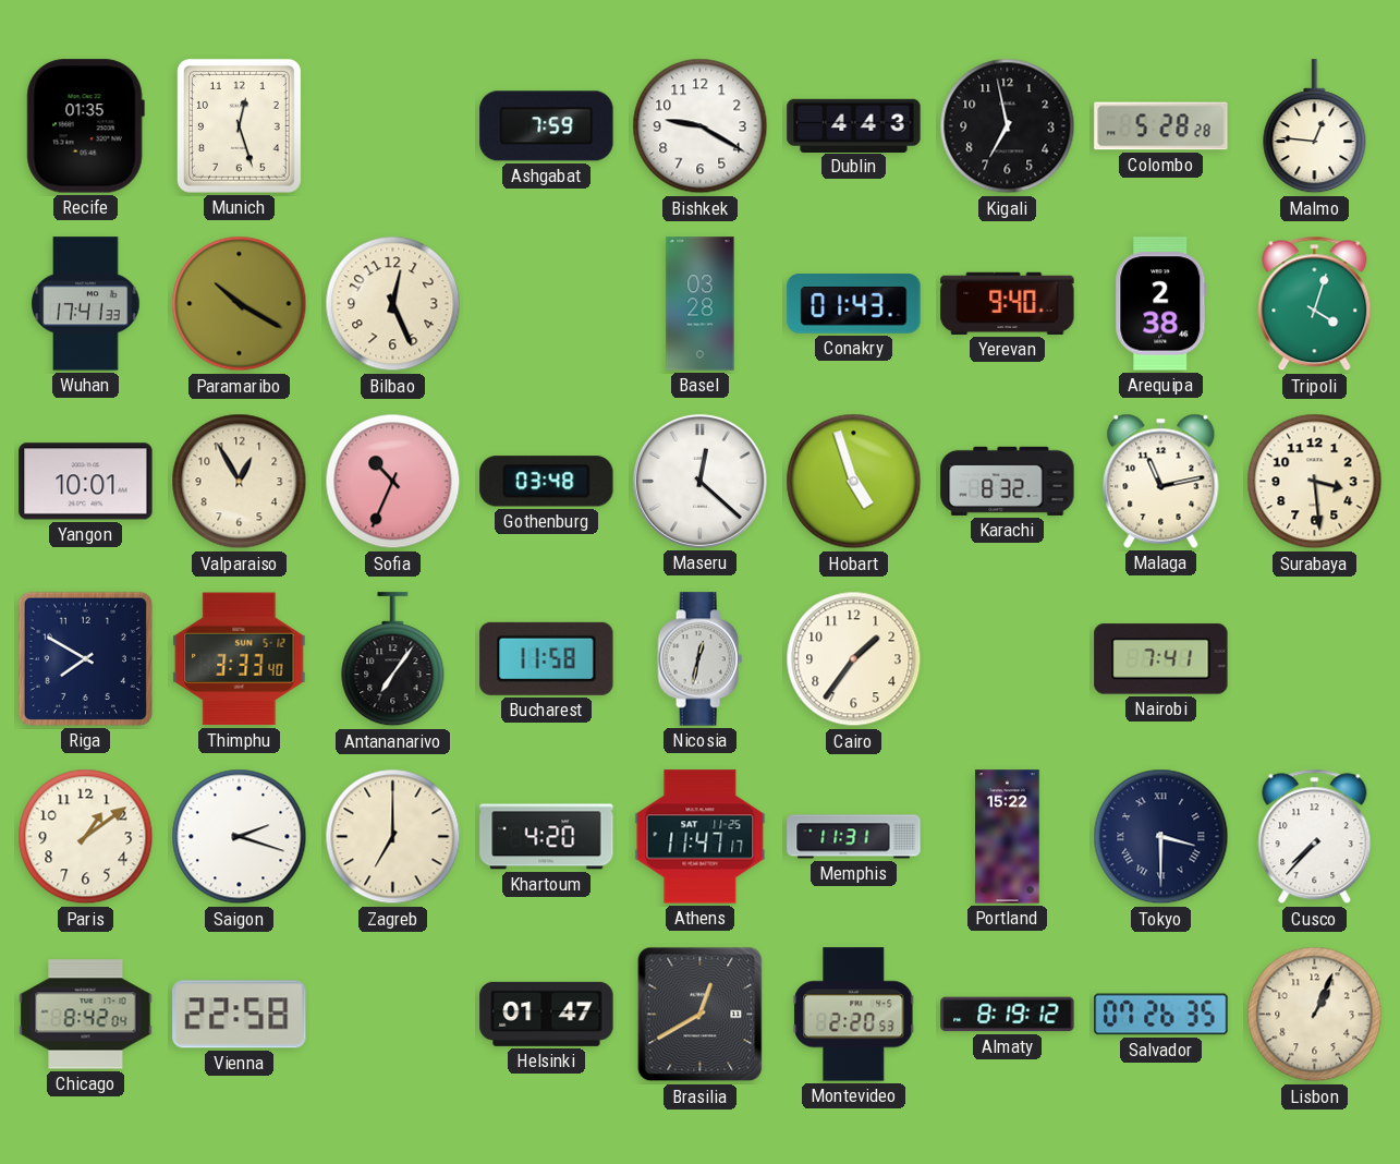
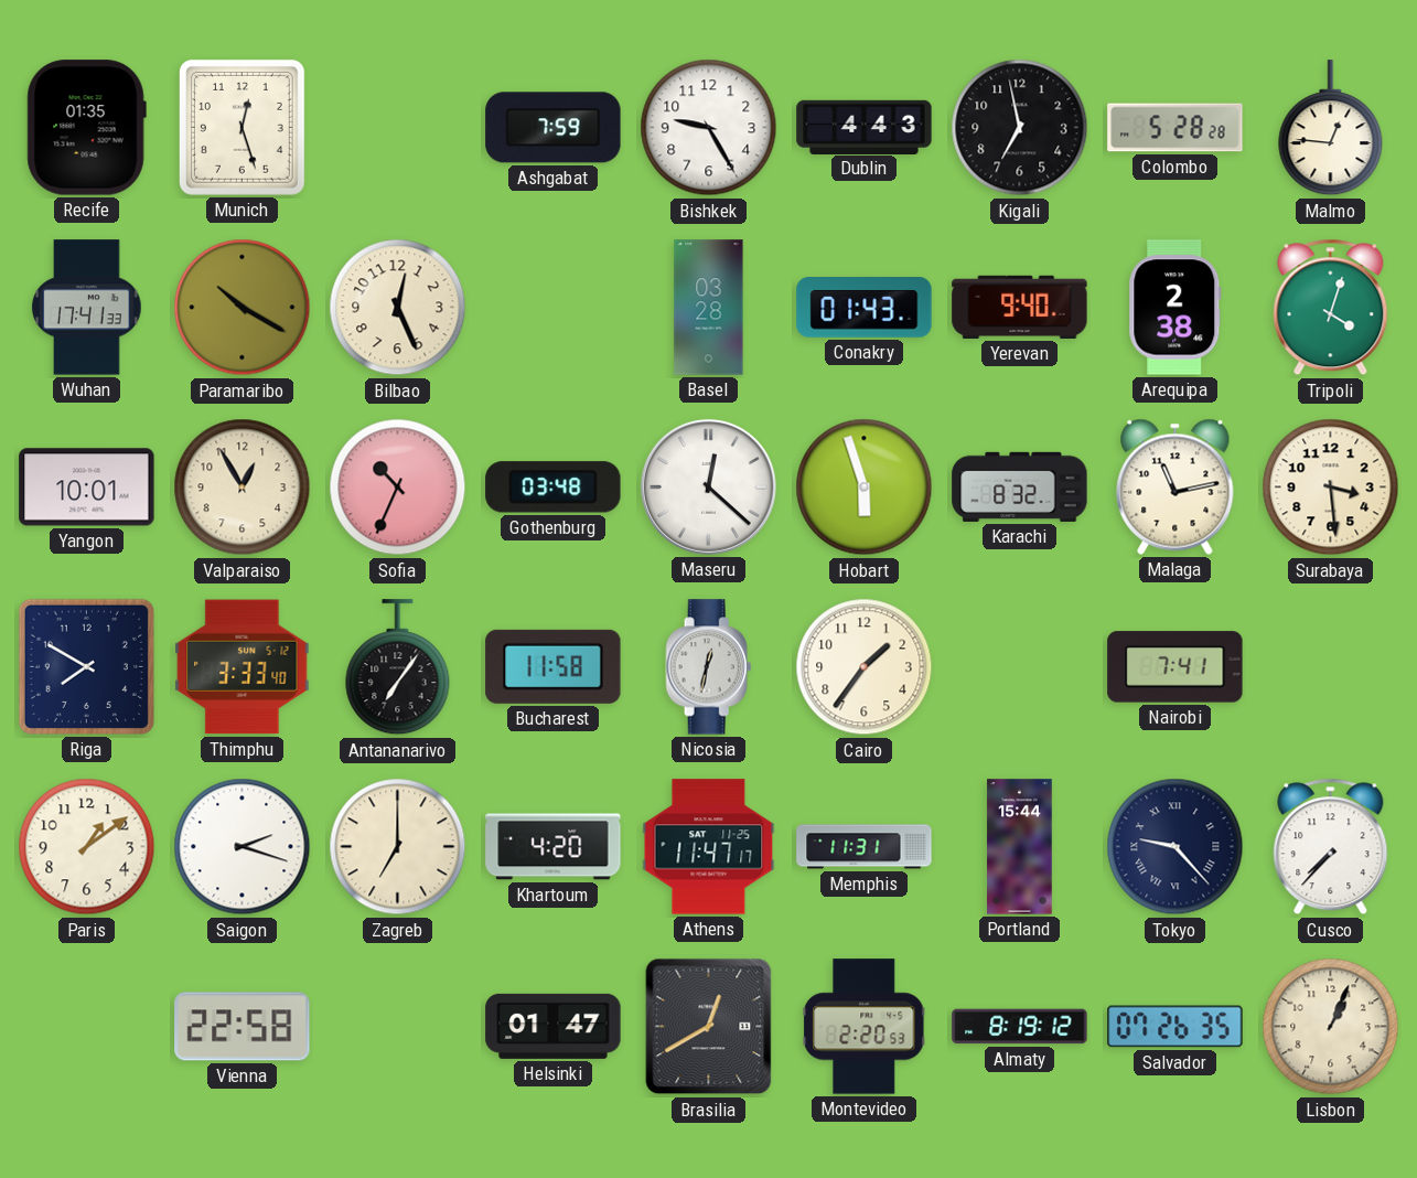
Bishkek: 9:20 -> 9:25
Hobart: 4:57 -> 5:57
Portland: 15:22 -> 15:44
Tokyo: 3:30 -> 9:23
Chicago: 8:42 -> none
